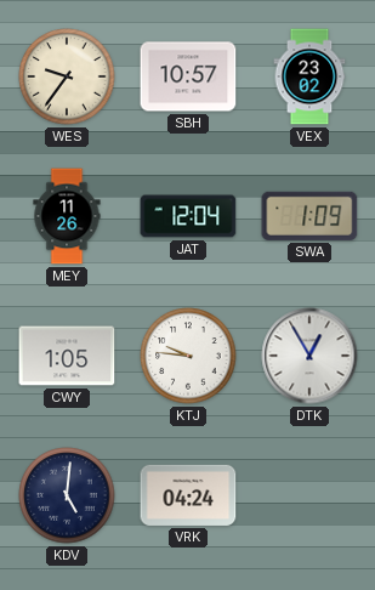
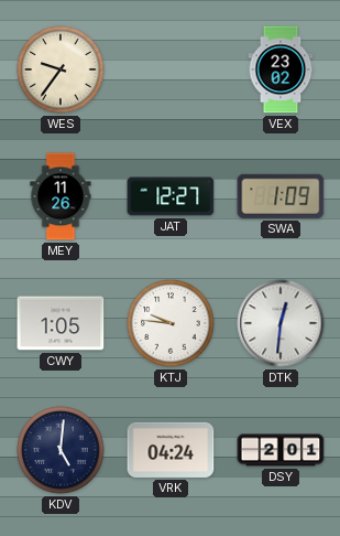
SBH: 10:57 -> none
JAT: 12:04 -> 12:27
DTK: 12:55 -> 12:31
DSY: none -> 2:01
